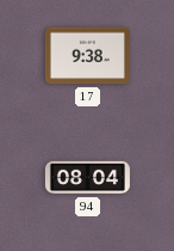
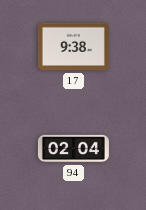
94: 08:04 -> 02:04
